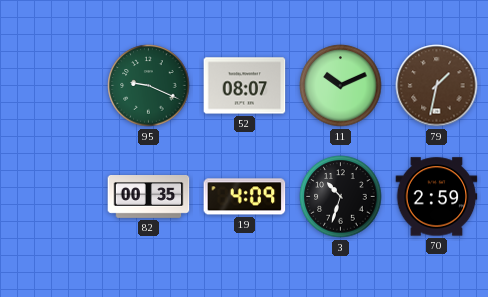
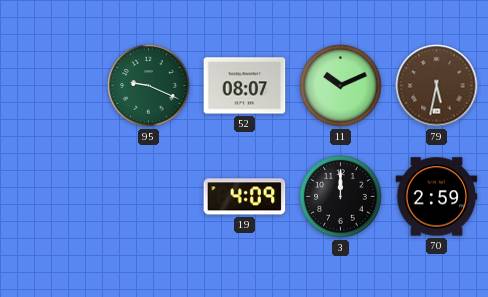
79: 1:32 -> 5:32
82: 00:35 -> none
3: 10:33 -> 12:00
